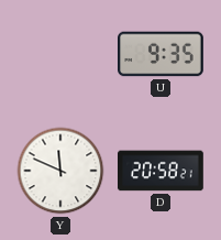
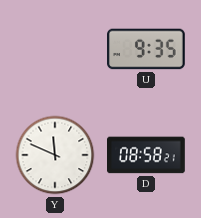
D: 20:58 -> 08:58
